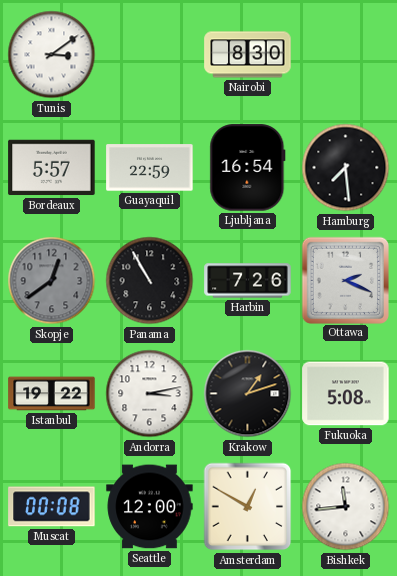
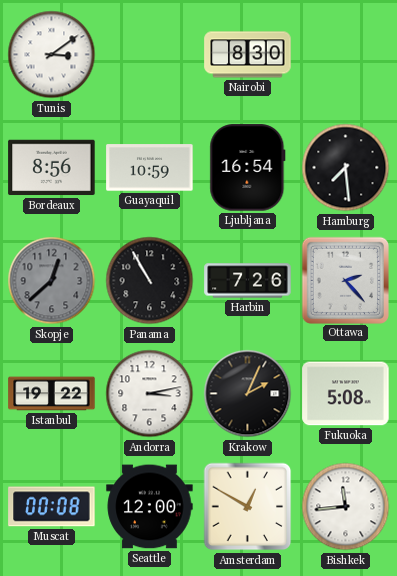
Bordeaux: 5:57 -> 8:56
Guayaquil: 22:59 -> 10:59
Skopje: 12:39 -> 12:38
Ottawa: 2:19 -> 2:23
Krakow: 1:12 -> 2:04
